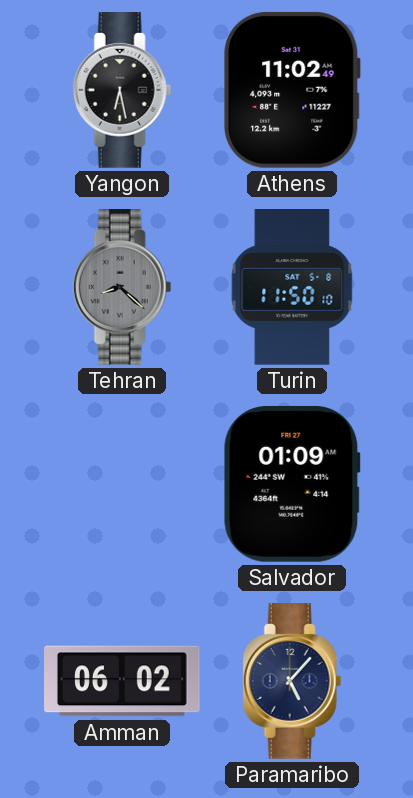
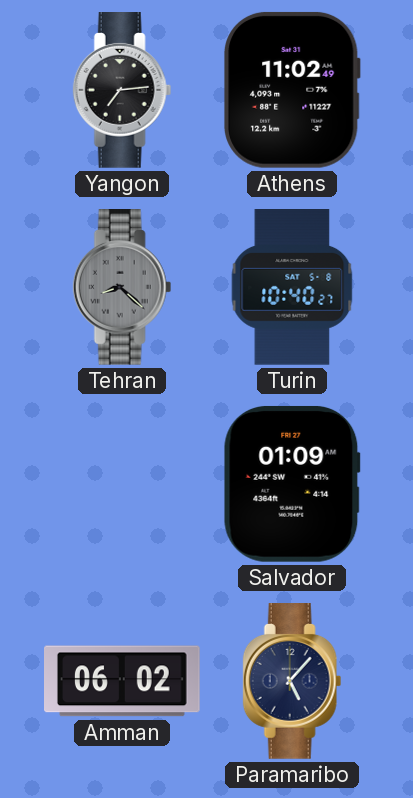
Yangon: 6:28 -> 7:14
Turin: 11:50 -> 10:40
